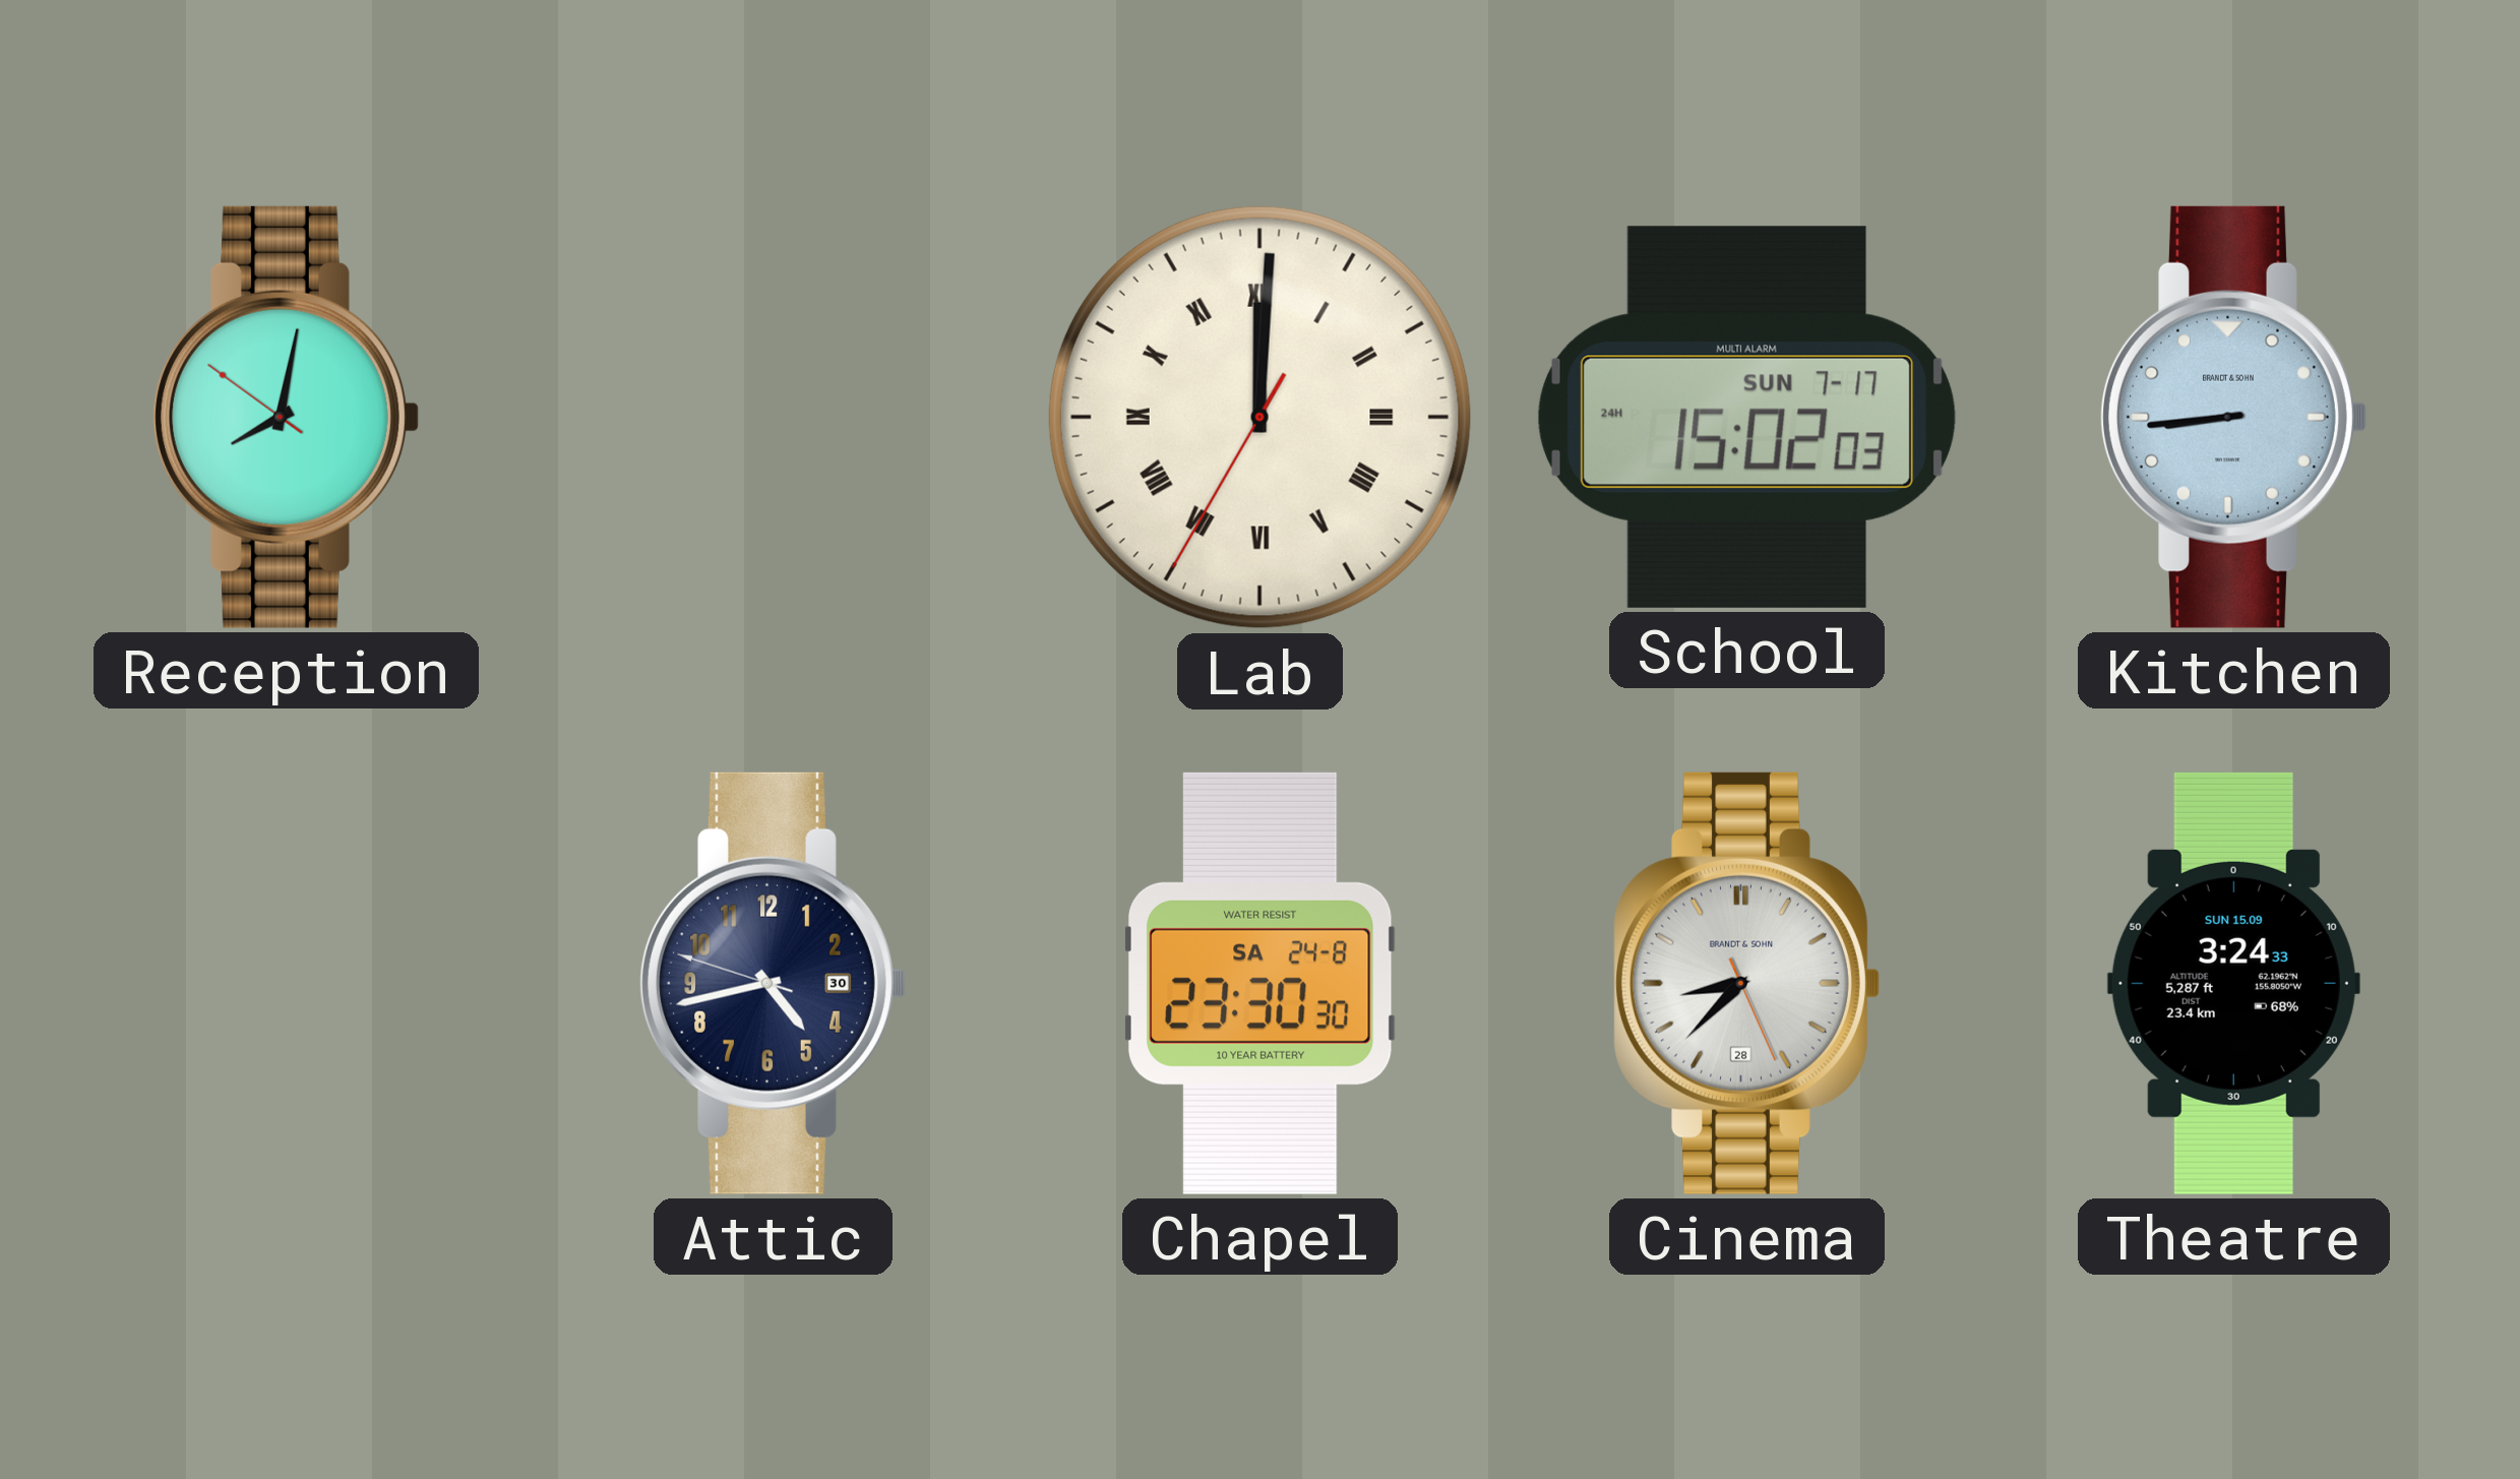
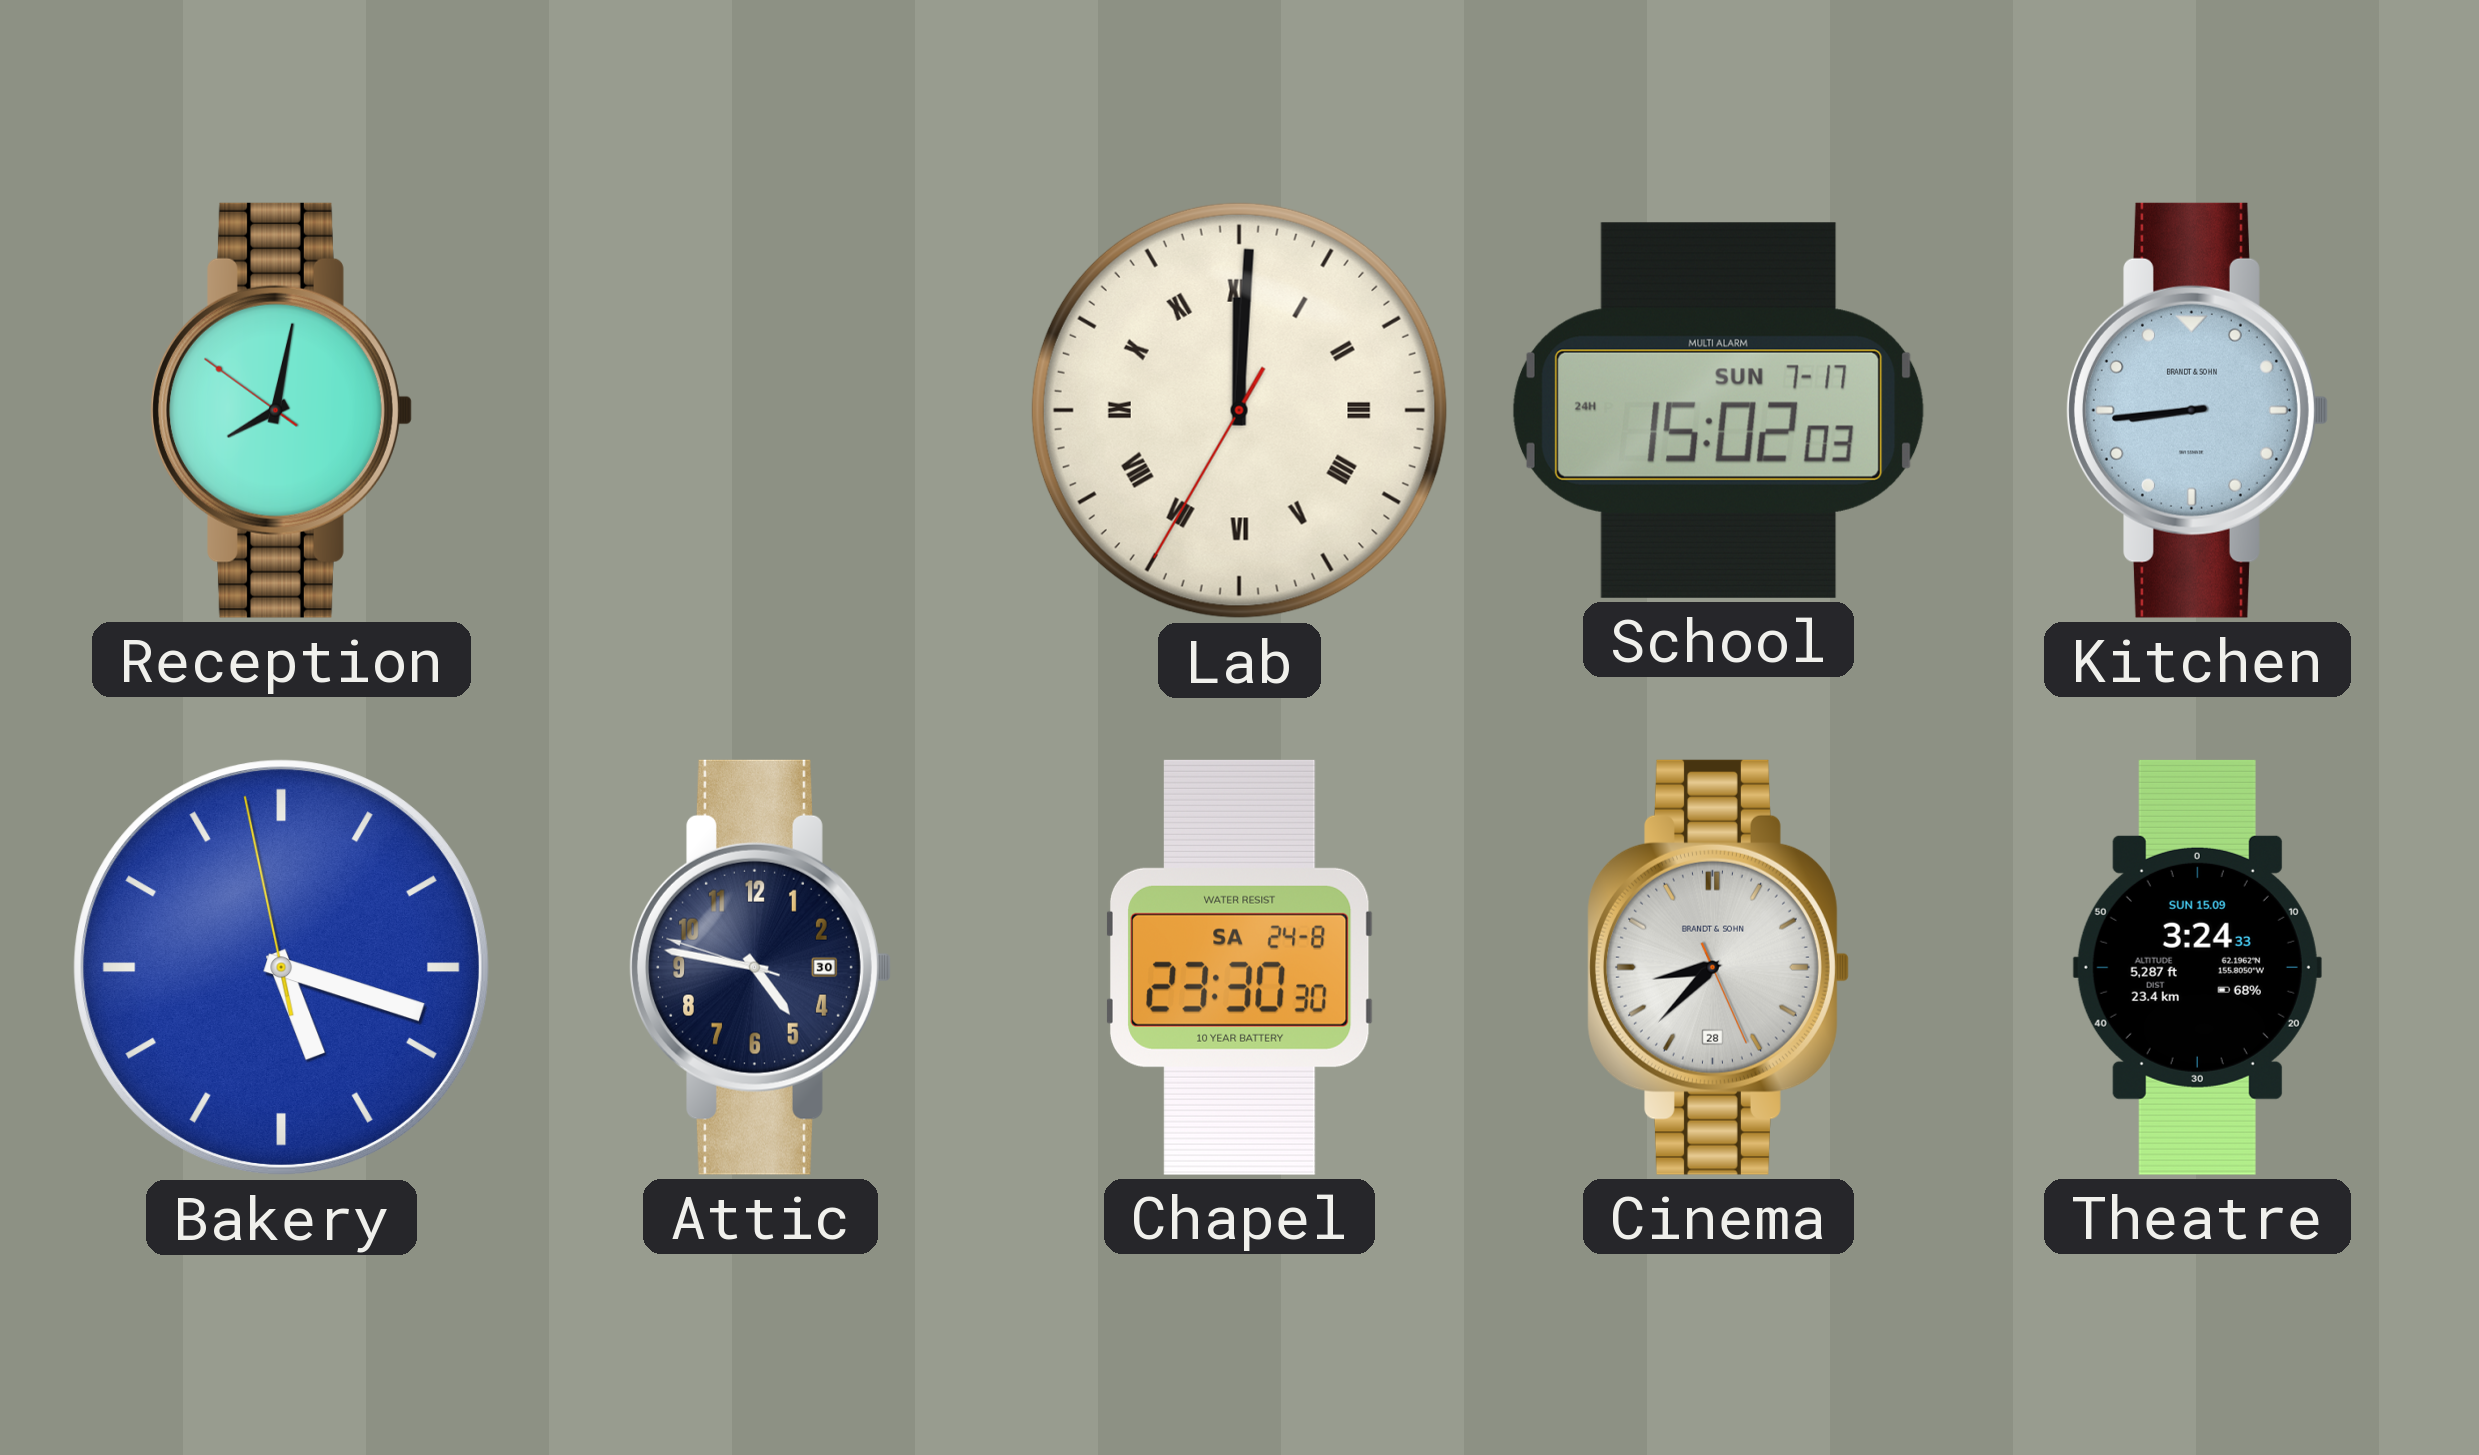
Bakery: none -> 5:17
Attic: 4:42 -> 4:46
